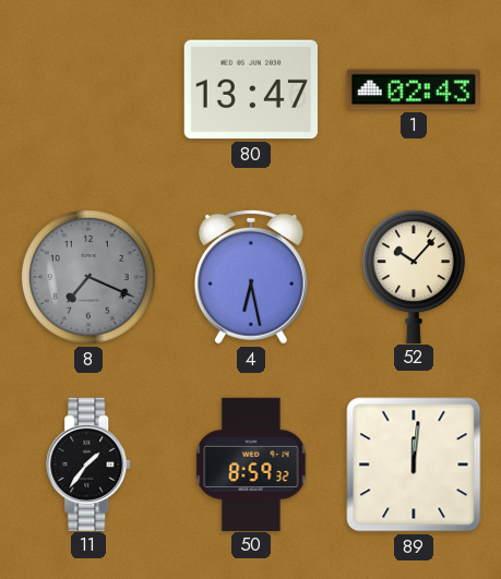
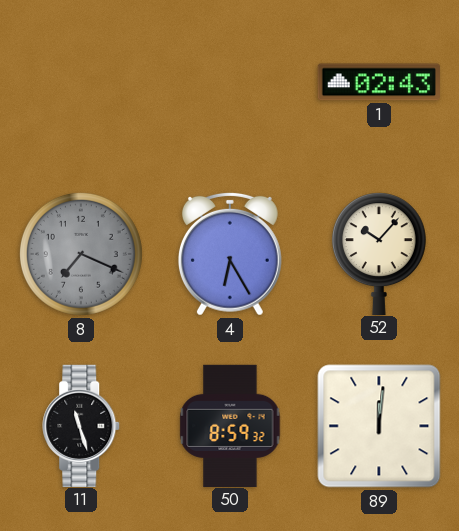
80: 13:47 -> none
4: 6:28 -> 6:25
11: 1:36 -> 11:27
